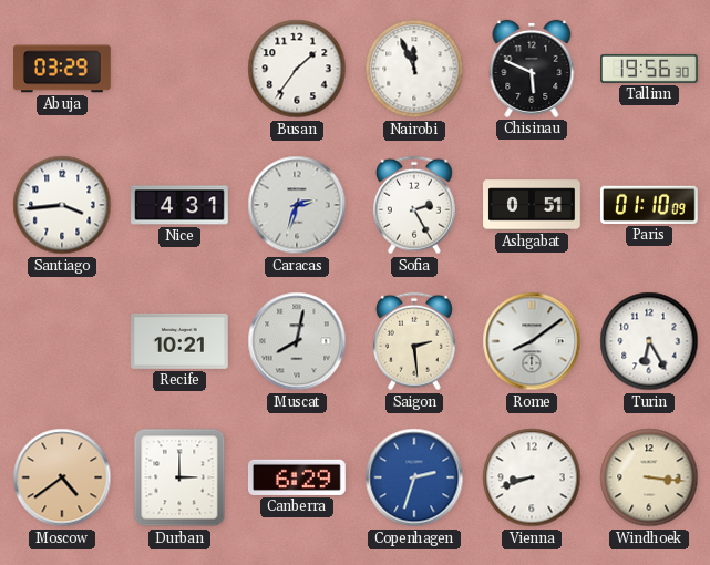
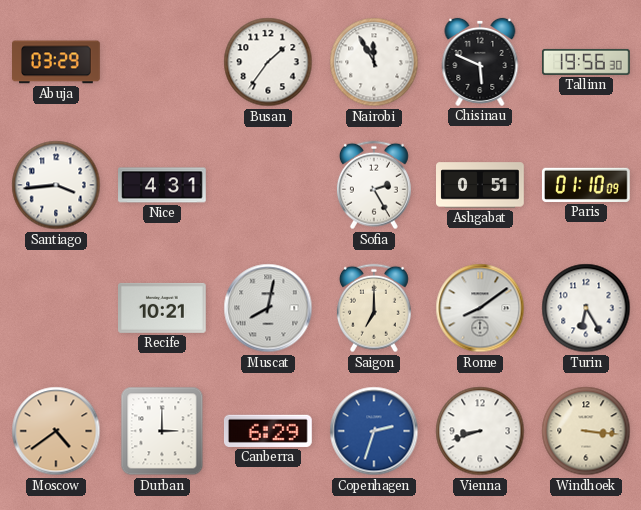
Nairobi: 11:56 -> 11:55
Caracas: 2:33 -> none
Saigon: 2:29 -> 7:00
